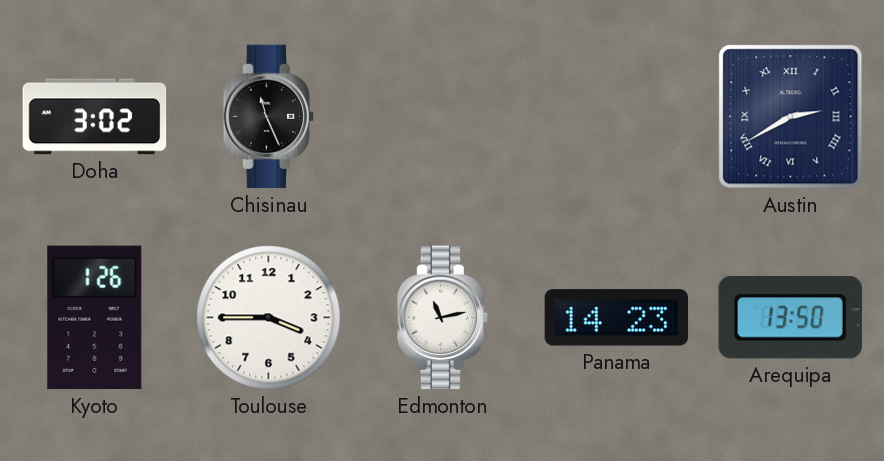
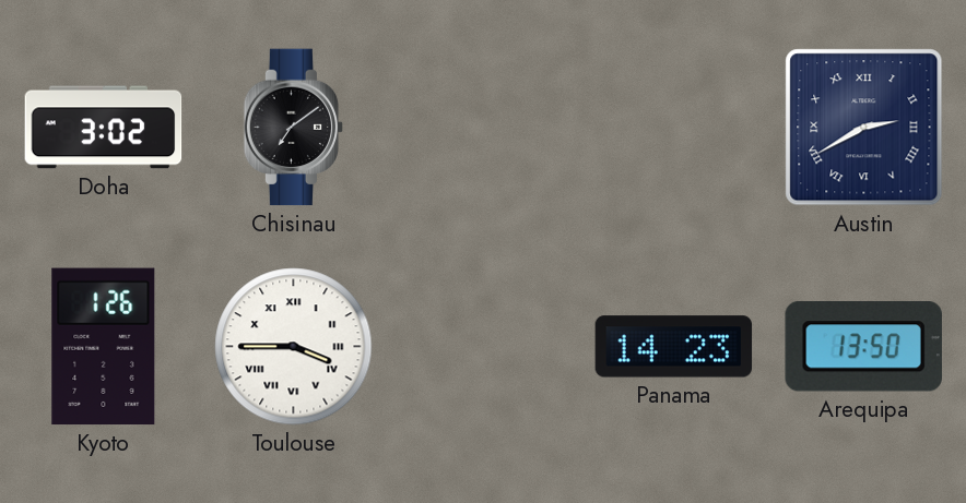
Chisinau: 11:26 -> 7:09
Toulouse numerals: Arabic -> Roman
Edmonton: 11:13 -> none
